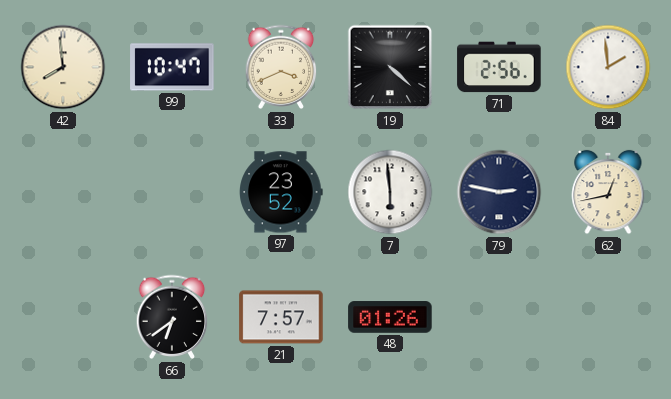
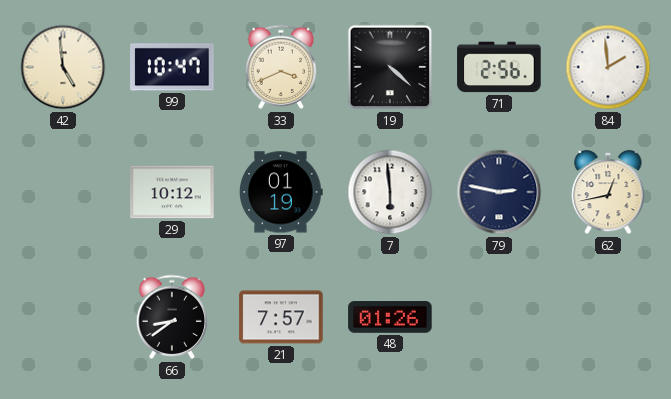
42: 7:59 -> 4:59
29: none -> 10:12
97: 23:52 -> 01:19
66: 6:39 -> 8:39
